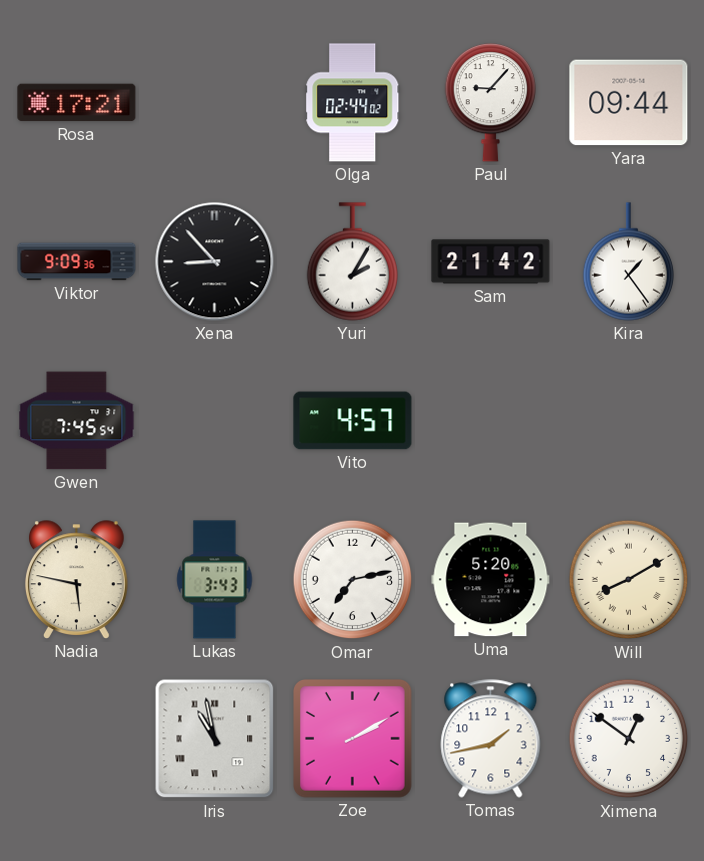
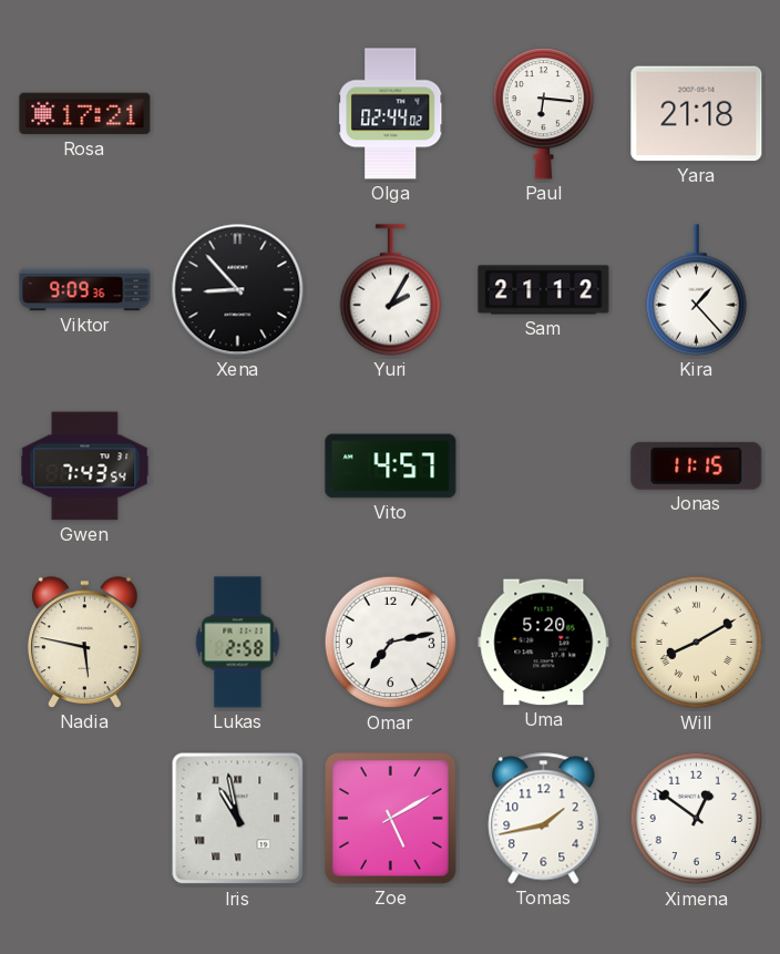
Paul: 9:07 -> 6:16
Yara: 09:44 -> 21:18
Sam: 21:42 -> 21:12
Kira: 1:24 -> 1:23
Gwen: 7:45 -> 7:43
Jonas: none -> 11:15
Lukas: 3:43 -> 2:58
Zoe: 2:10 -> 5:10
